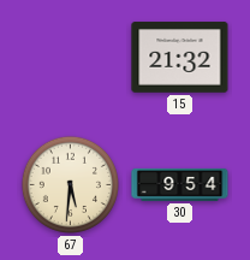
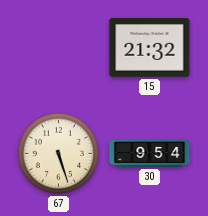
67: 5:31 -> 5:27
